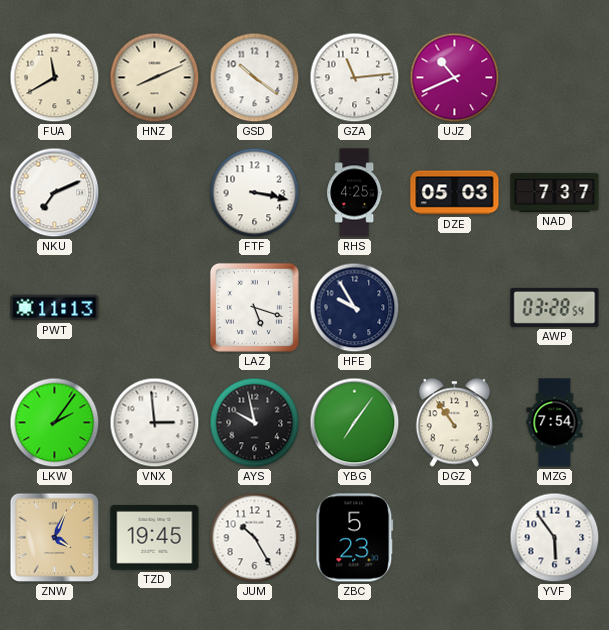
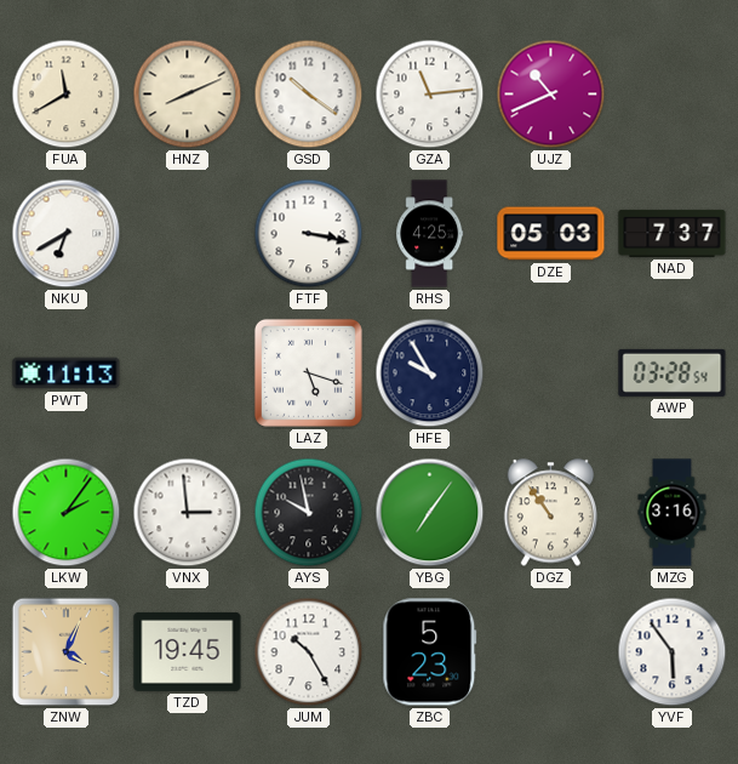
NKU: 7:11 -> 6:40
MZG: 7:54 -> 3:16
